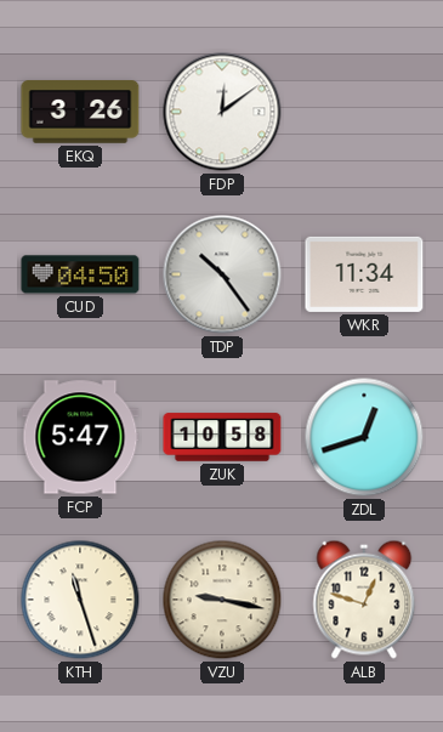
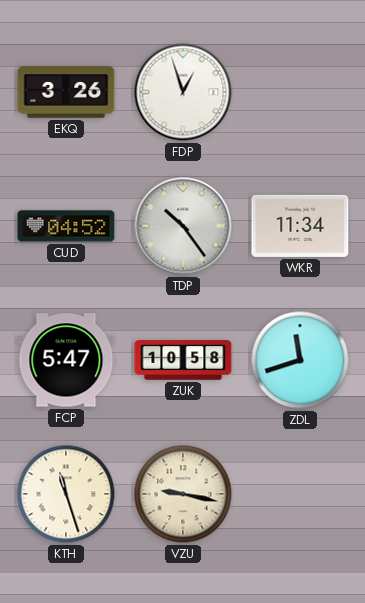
FDP: 12:09 -> 12:57
CUD: 04:50 -> 04:52
ZDL: 12:42 -> 11:42
ALB: 12:48 -> none
